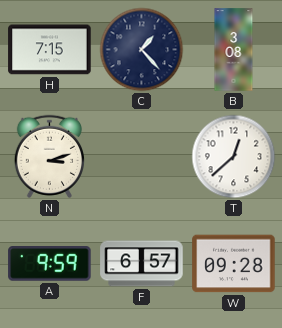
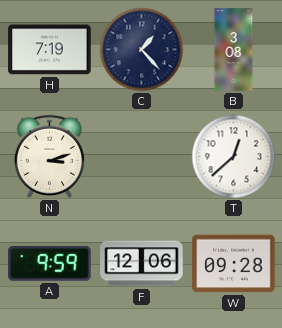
H: 7:15 -> 7:19
F: 6:57 -> 12:06
